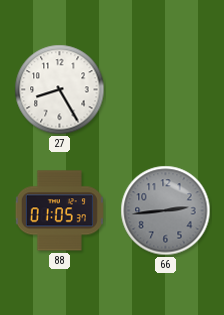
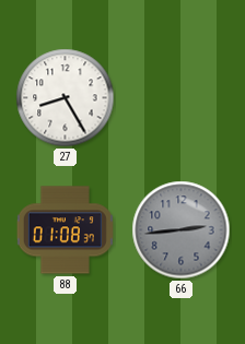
88: 01:05 -> 01:08
